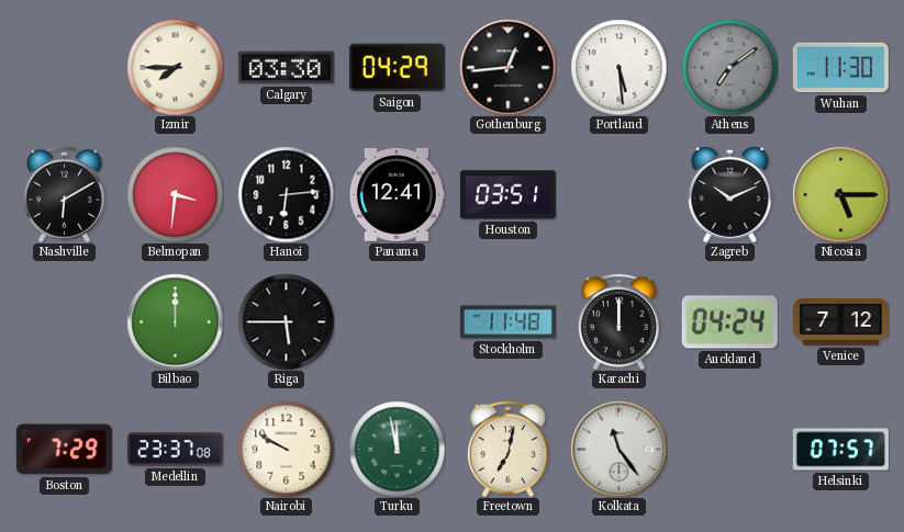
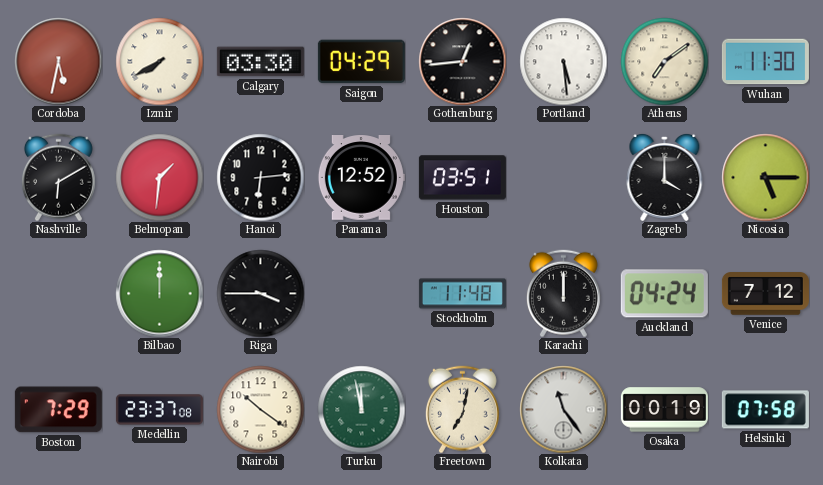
Cordoba: none -> 5:32
Izmir: 7:45 -> 7:40
Athens dial: grey -> cream
Belmopan: 3:31 -> 1:31
Panama: 12:41 -> 12:52
Zagreb: 10:11 -> 4:00
Riga: 5:45 -> 3:45
Nairobi: 9:50 -> 10:21
Osaka: none -> 00:19
Helsinki: 07:57 -> 07:58
